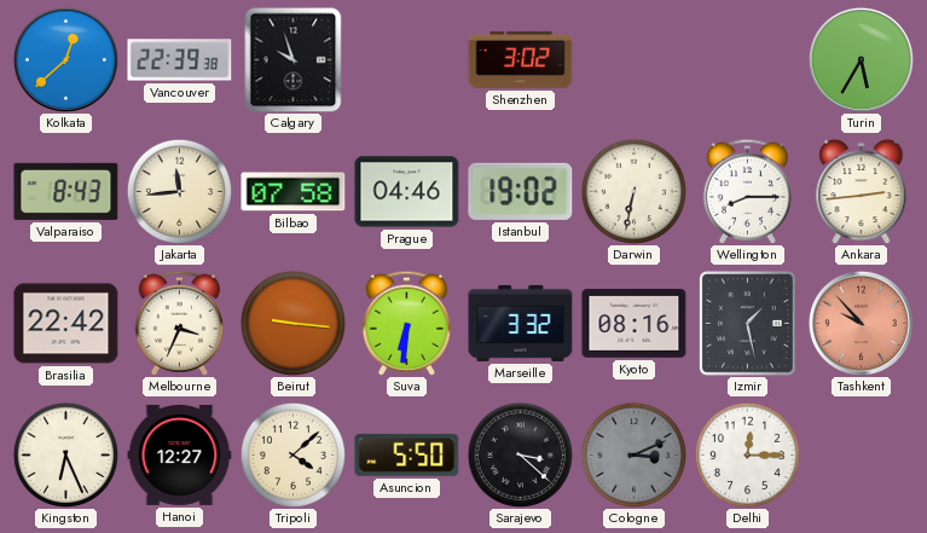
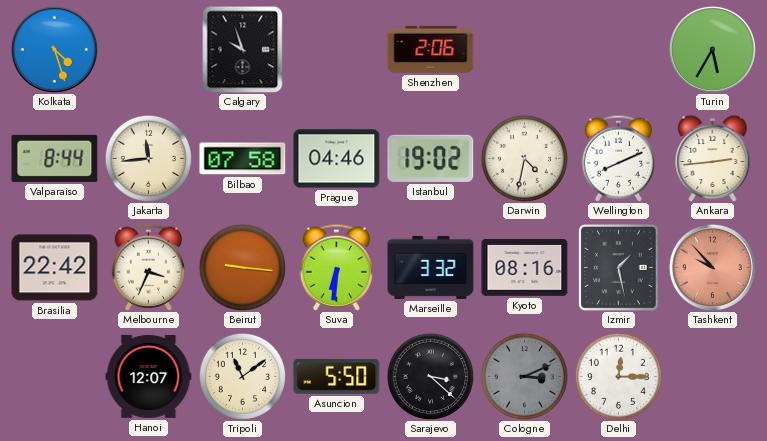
Kolkata: 12:38 -> 4:27
Vancouver: 22:39 -> none
Shenzhen: 3:02 -> 2:06
Valparaiso: 8:43 -> 8:44
Darwin: 6:32 -> 4:32
Wellington: 8:15 -> 8:11
Kingston: 6:26 -> none
Hanoi: 12:27 -> 12:07
Tripoli: 4:08 -> 11:09
